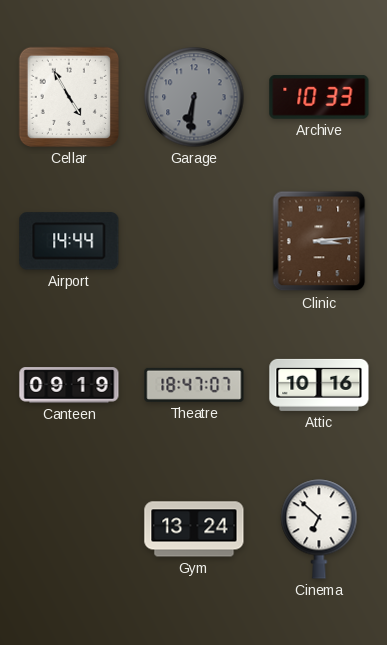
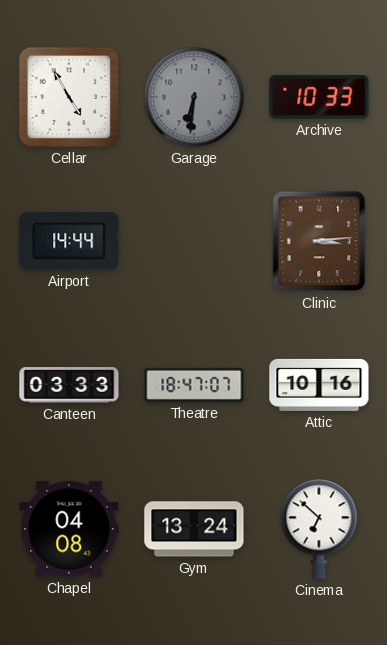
Canteen: 09:19 -> 03:33
Chapel: none -> 04:08
